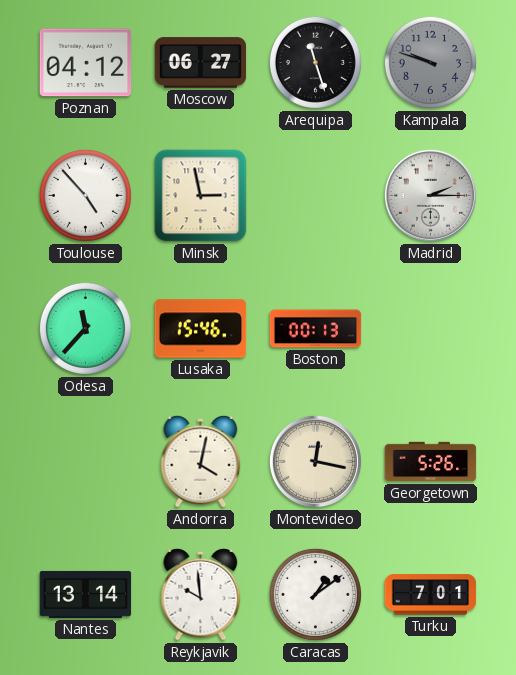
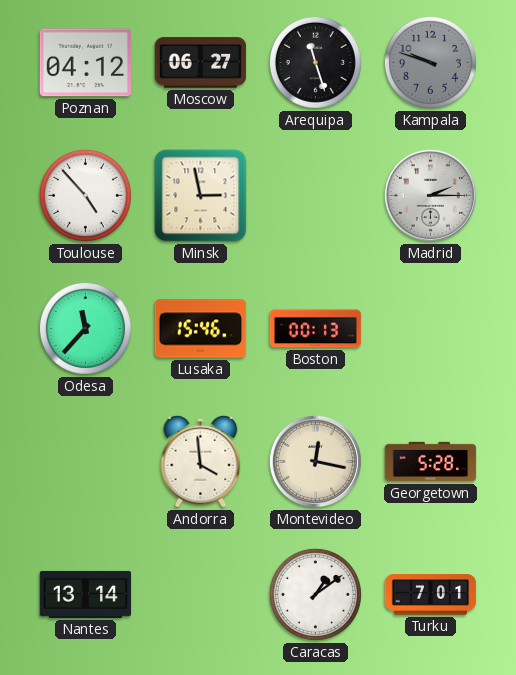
Andorra: 4:02 -> 3:59
Georgetown: 5:26 -> 5:28
Reykjavik: 9:59 -> none
